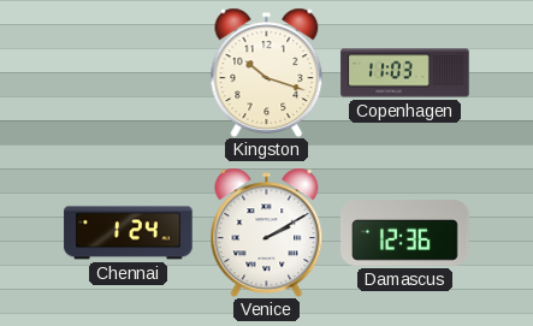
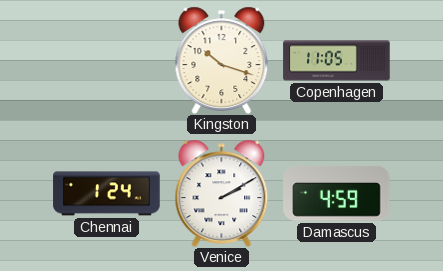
Copenhagen: 11:03 -> 11:05
Damascus: 12:36 -> 4:59
